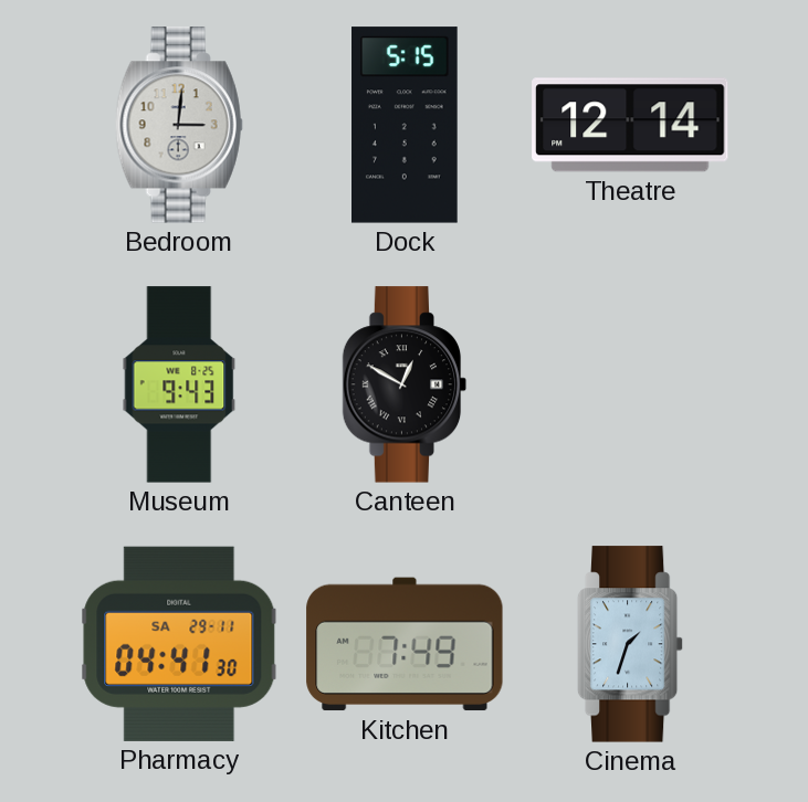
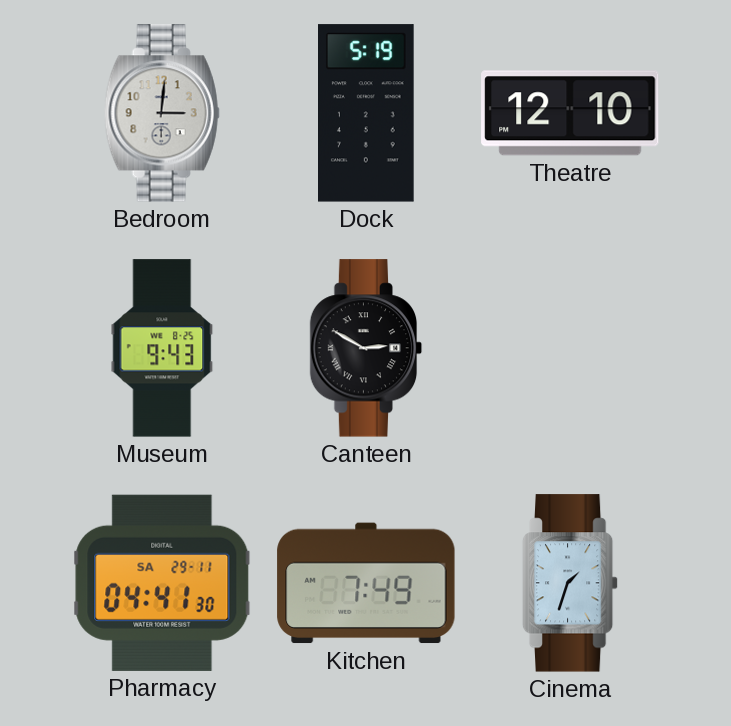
Dock: 5:15 -> 5:19
Theatre: 12:14 -> 12:10
Canteen: 12:50 -> 2:50
